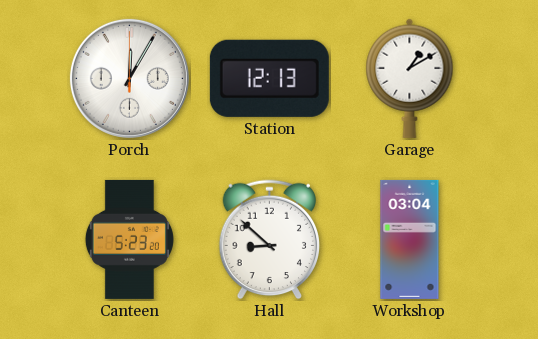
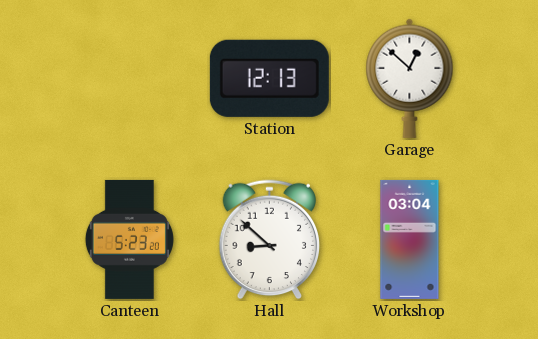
Porch: 12:05 -> none
Garage: 1:10 -> 12:52
